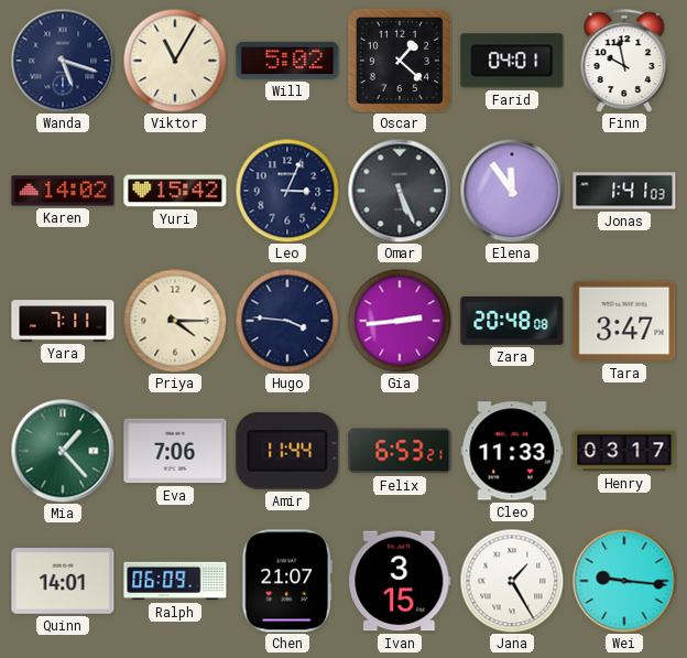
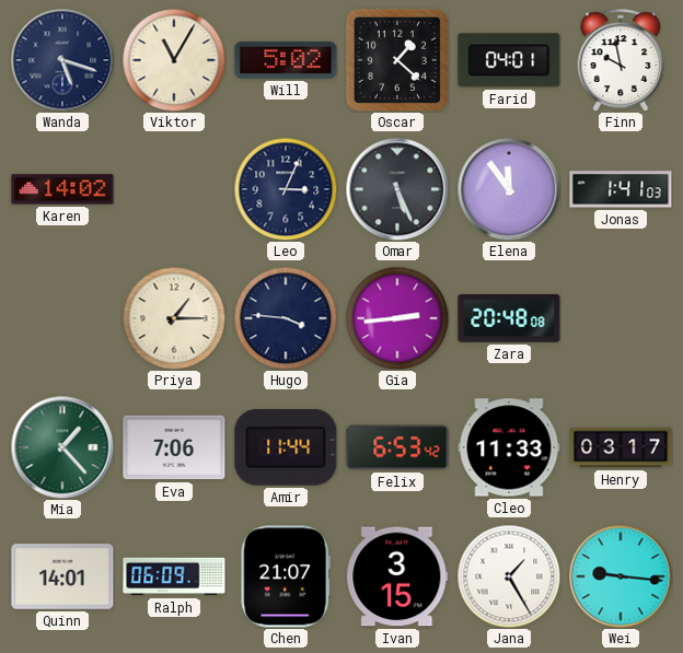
Yuri: 15:42 -> none
Yara: 7:11 -> none
Priya: 4:15 -> 1:15
Tara: 3:47 -> none
Felix: 6:53:21 -> 6:53:42
